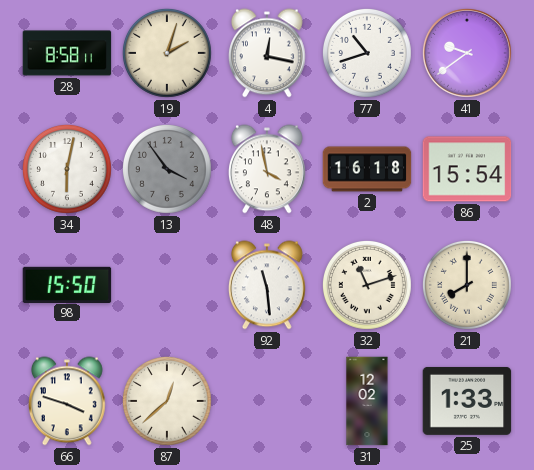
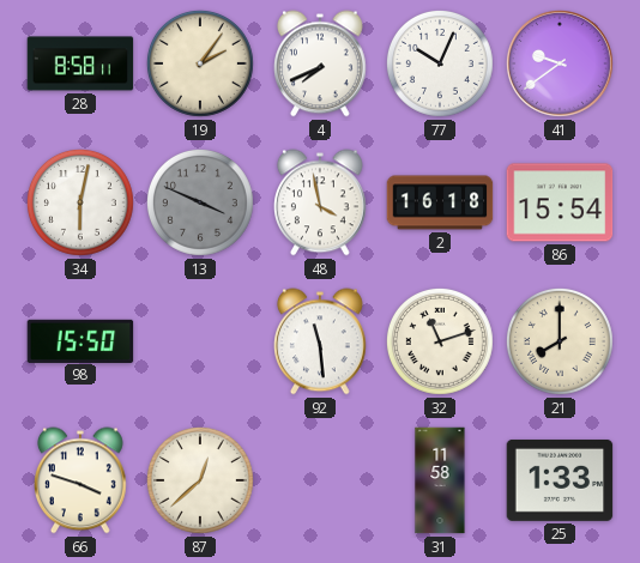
19: 2:03 -> 2:06
4: 12:17 -> 7:41
77: 10:42 -> 10:04
13: 3:54 -> 3:49
31: 12:02 -> 11:58
